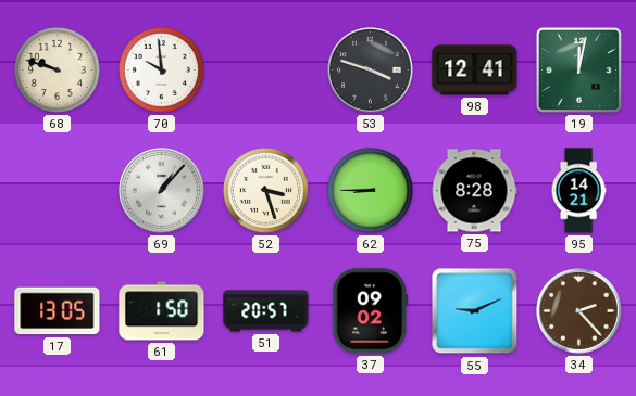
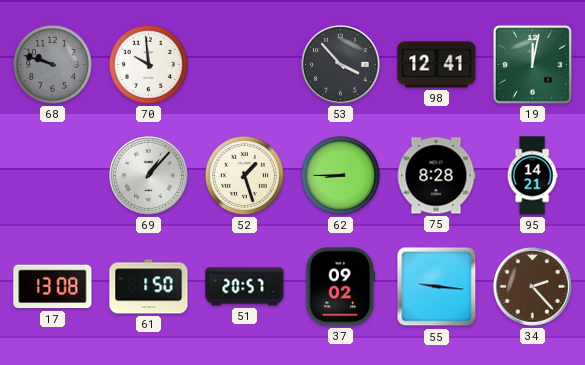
68 dial: cream -> grey
53: 3:48 -> 3:53
52: 3:27 -> 1:27
17: 13:05 -> 13:08
55: 9:11 -> 9:16
